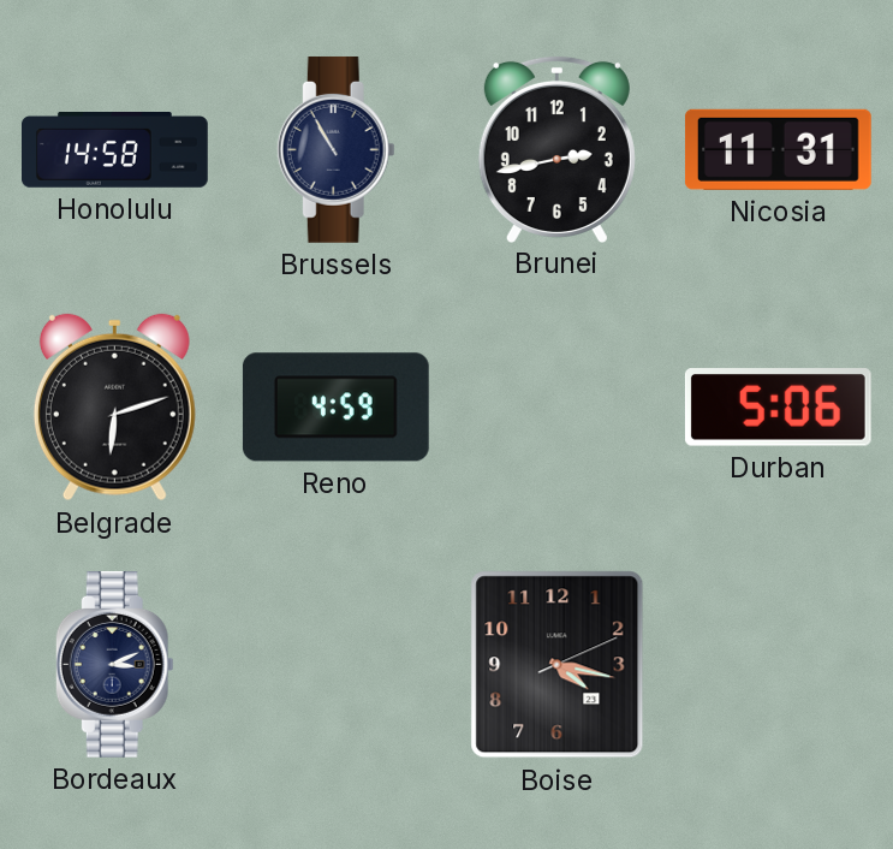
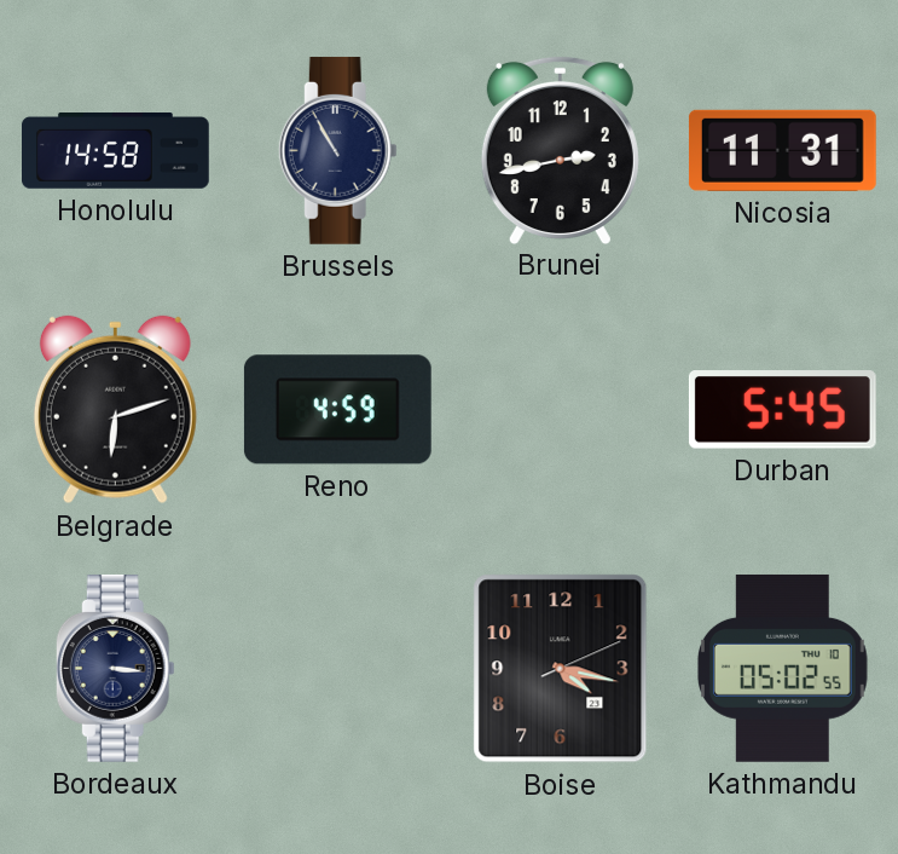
Durban: 5:06 -> 5:45
Bordeaux: 3:11 -> 3:16
Kathmandu: none -> 05:02
